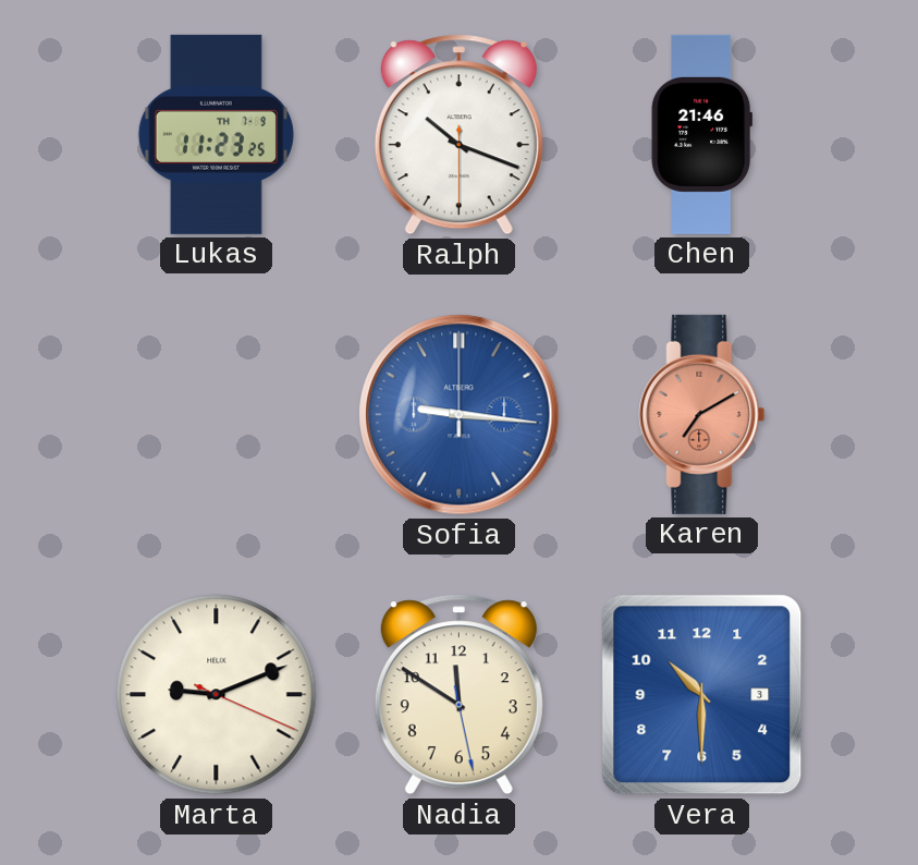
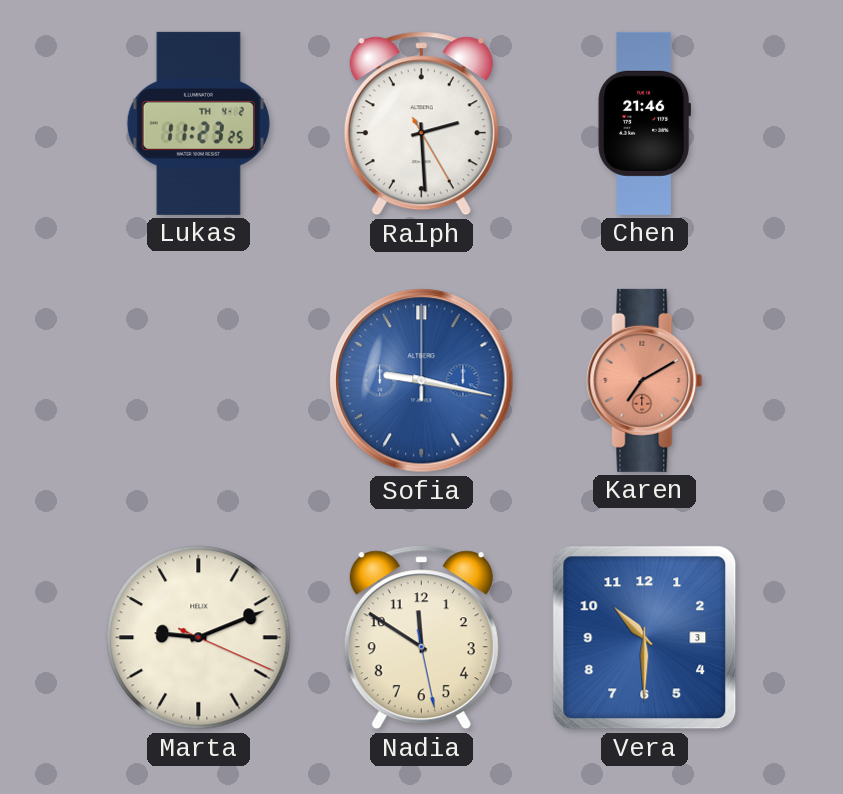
Lukas date: TH 7-9 -> TH 4-2
Ralph: 10:18 -> 2:29
Sofia: 9:16 -> 9:17
